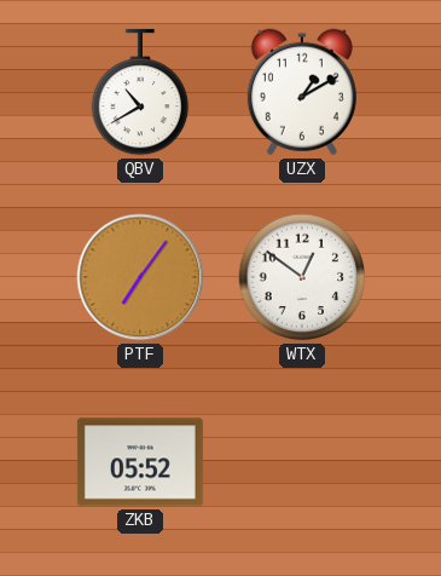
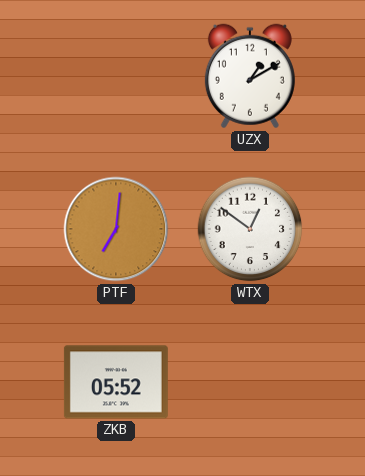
QBV: 10:40 -> none
PTF: 7:06 -> 7:01
